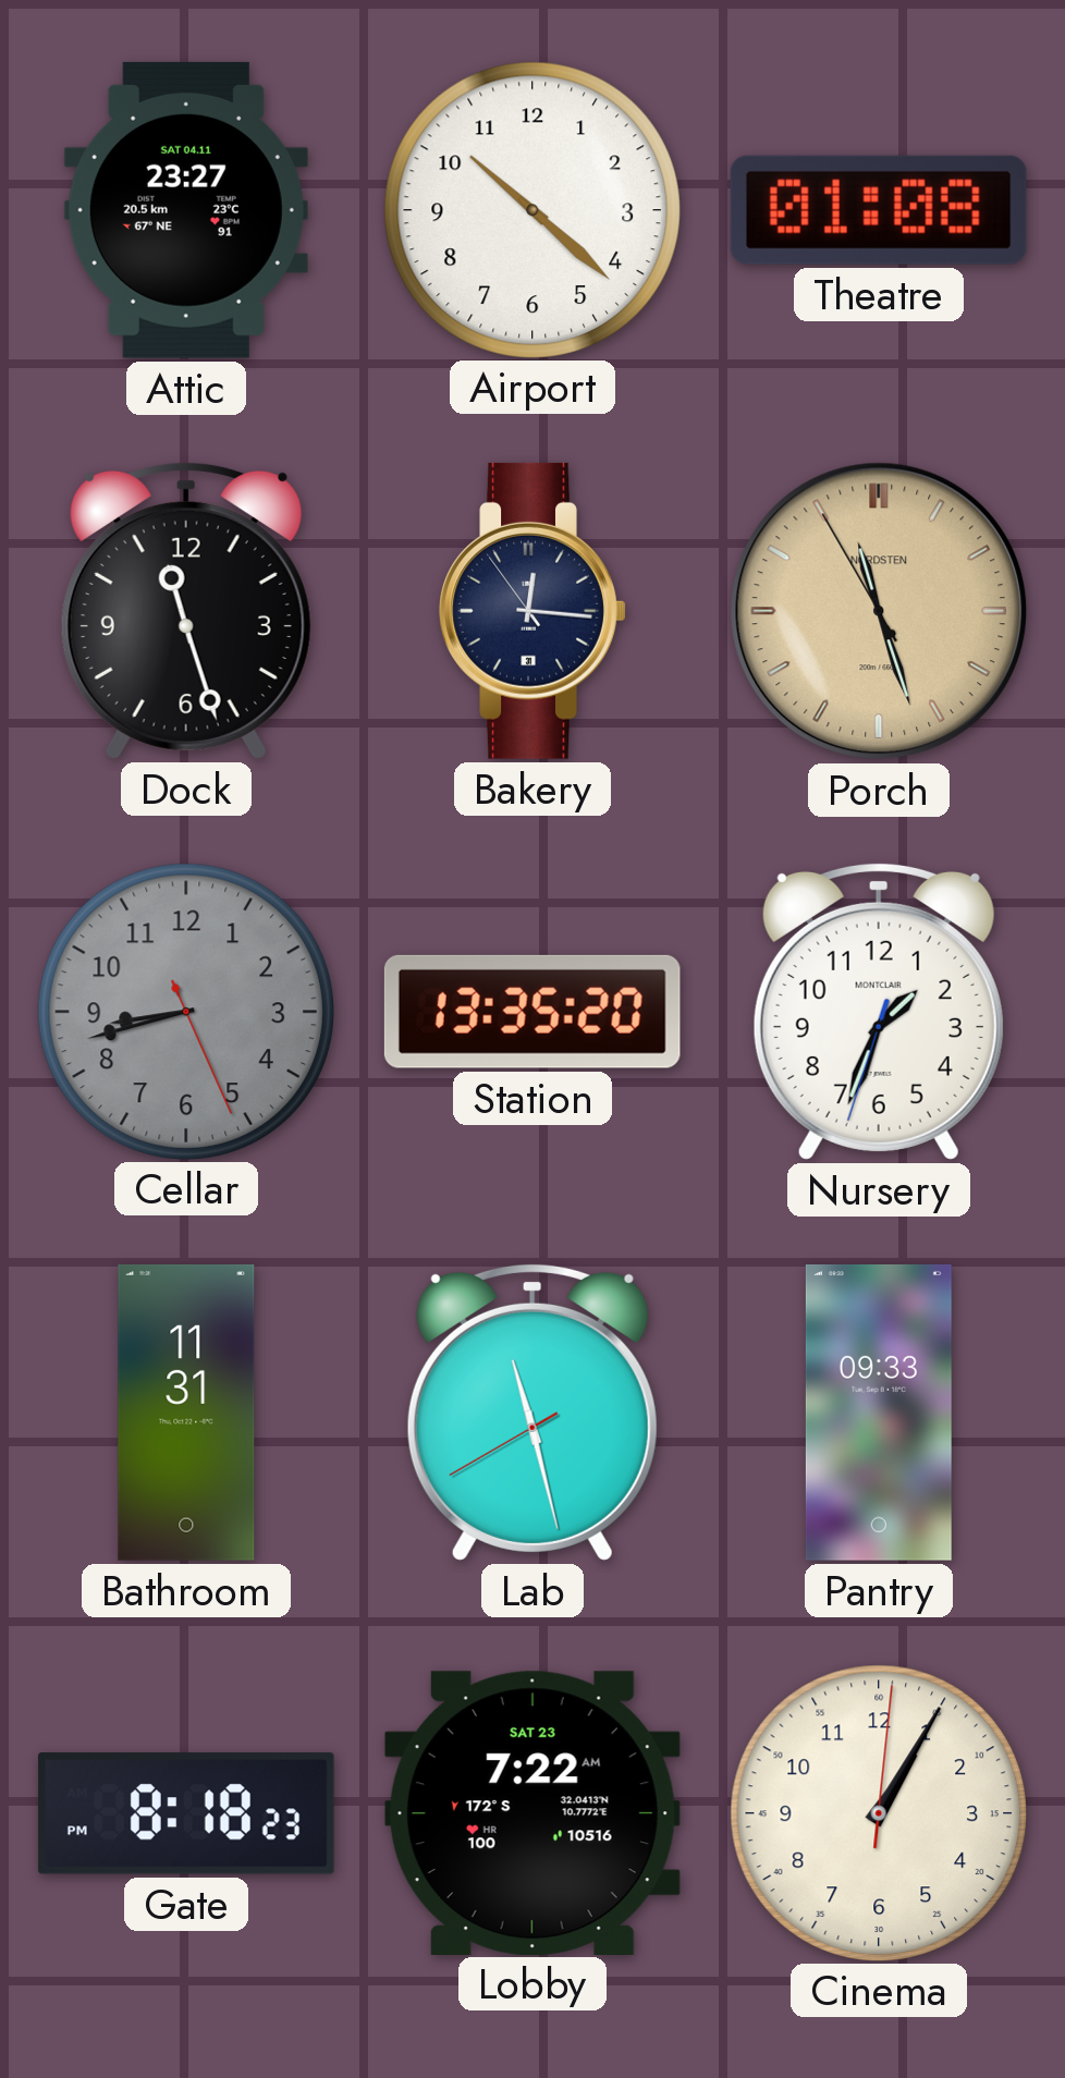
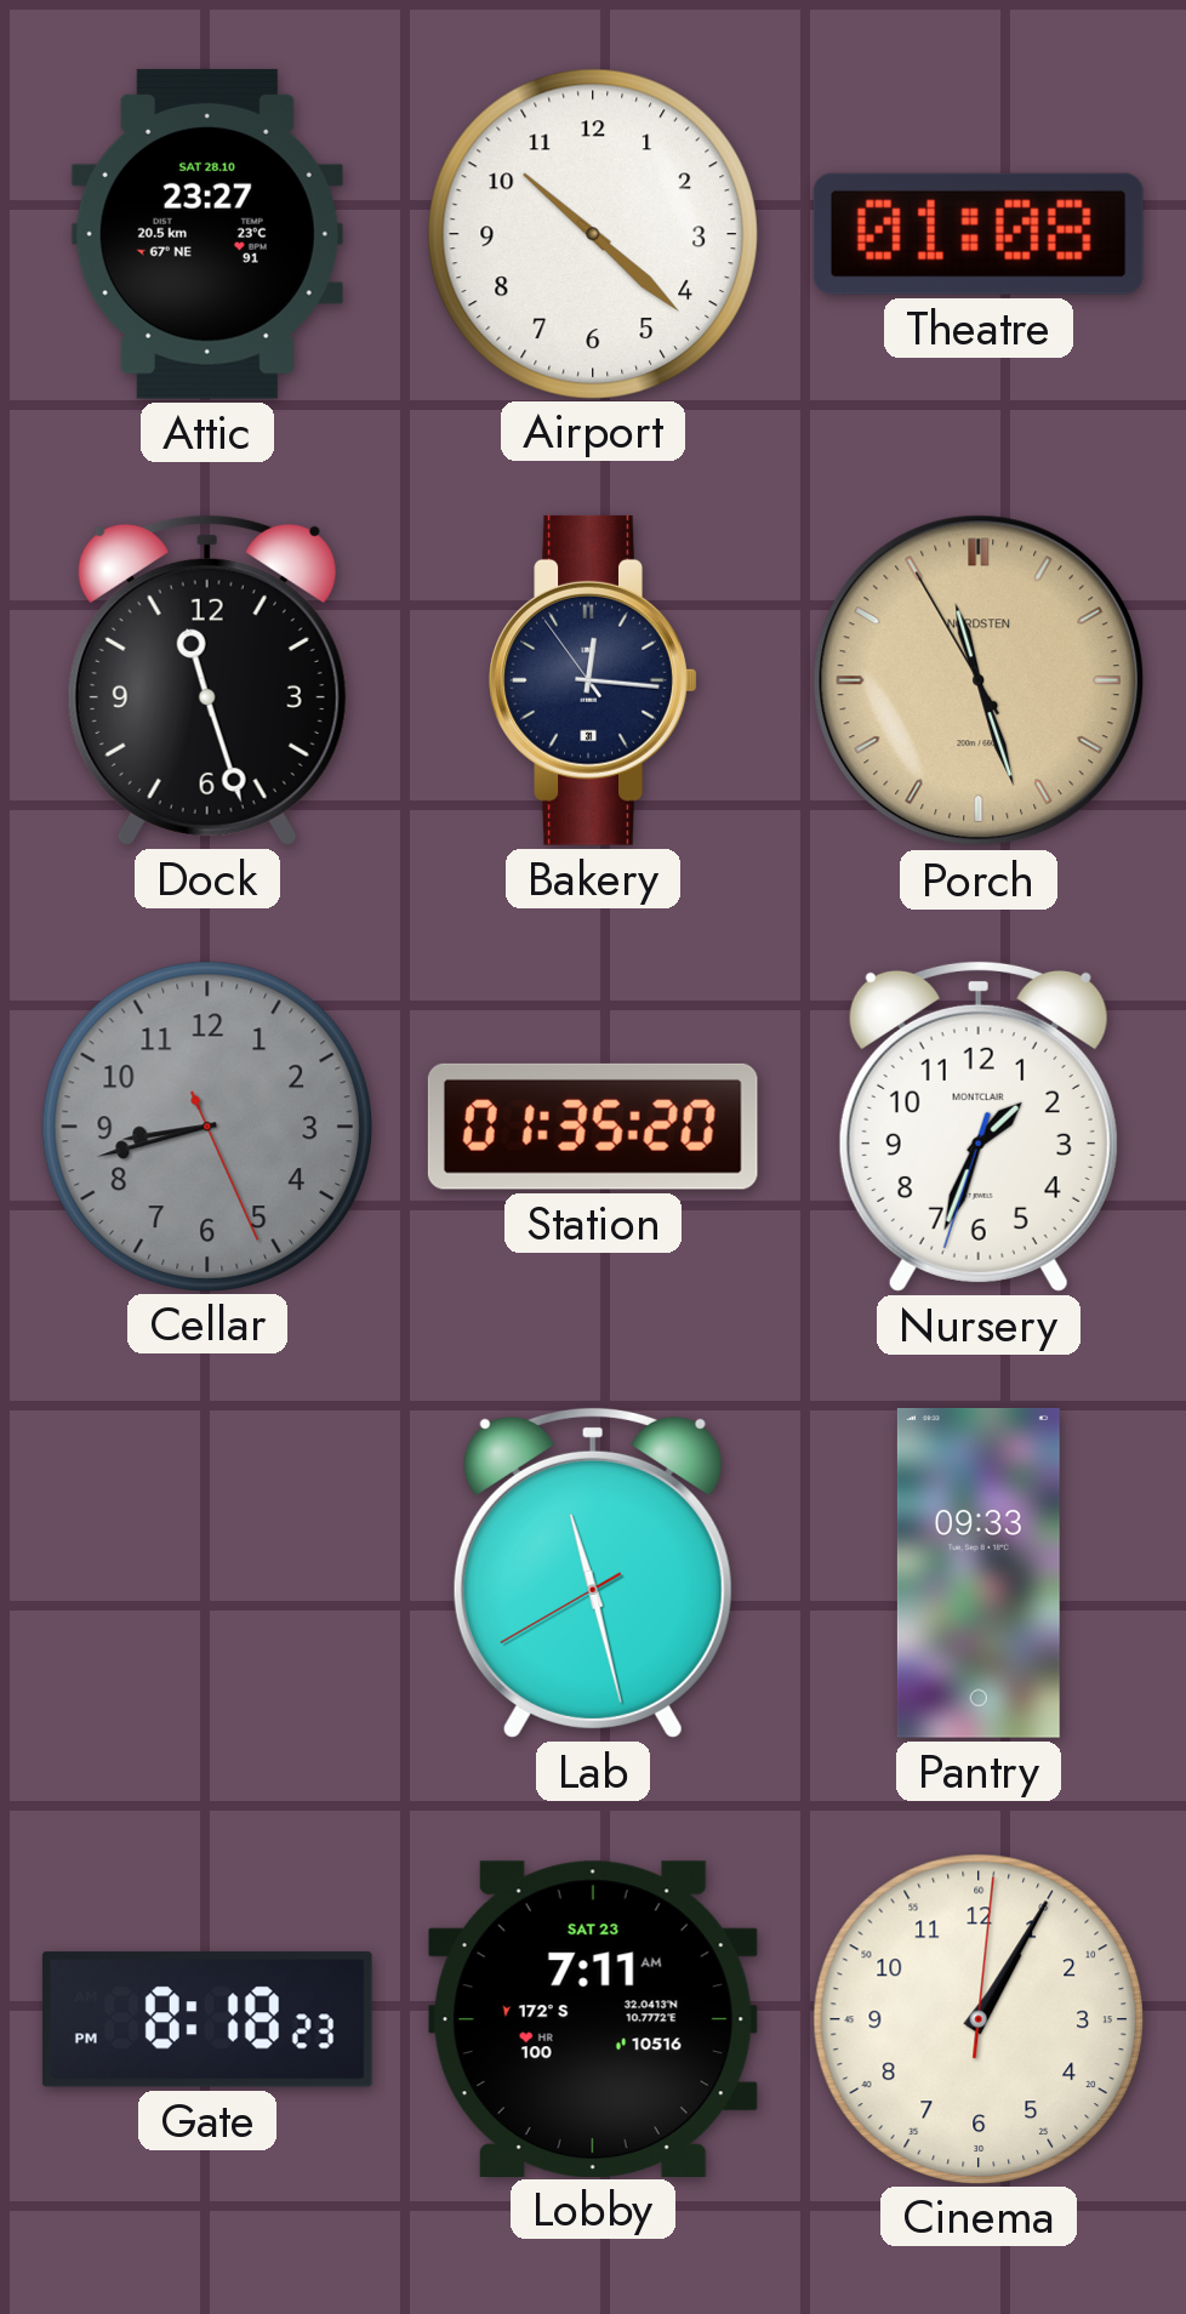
Attic date: SAT 04.11 -> SAT 28.10
Station: 13:35 -> 01:35
Bathroom: 11:31 -> none
Lobby: 7:22 -> 7:11
